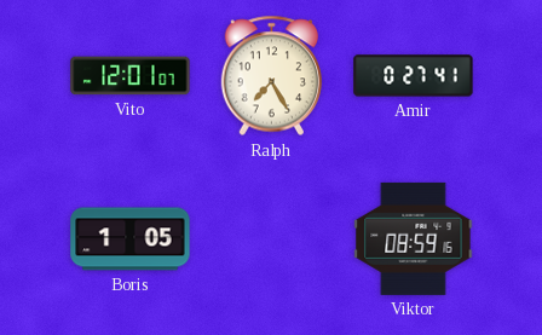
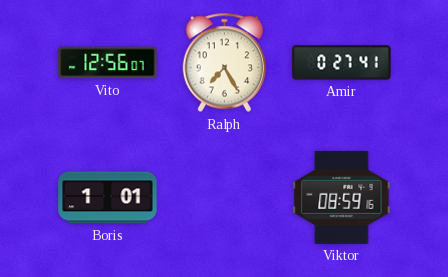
Vito: 12:01 -> 12:56
Boris: 1:05 -> 1:01
